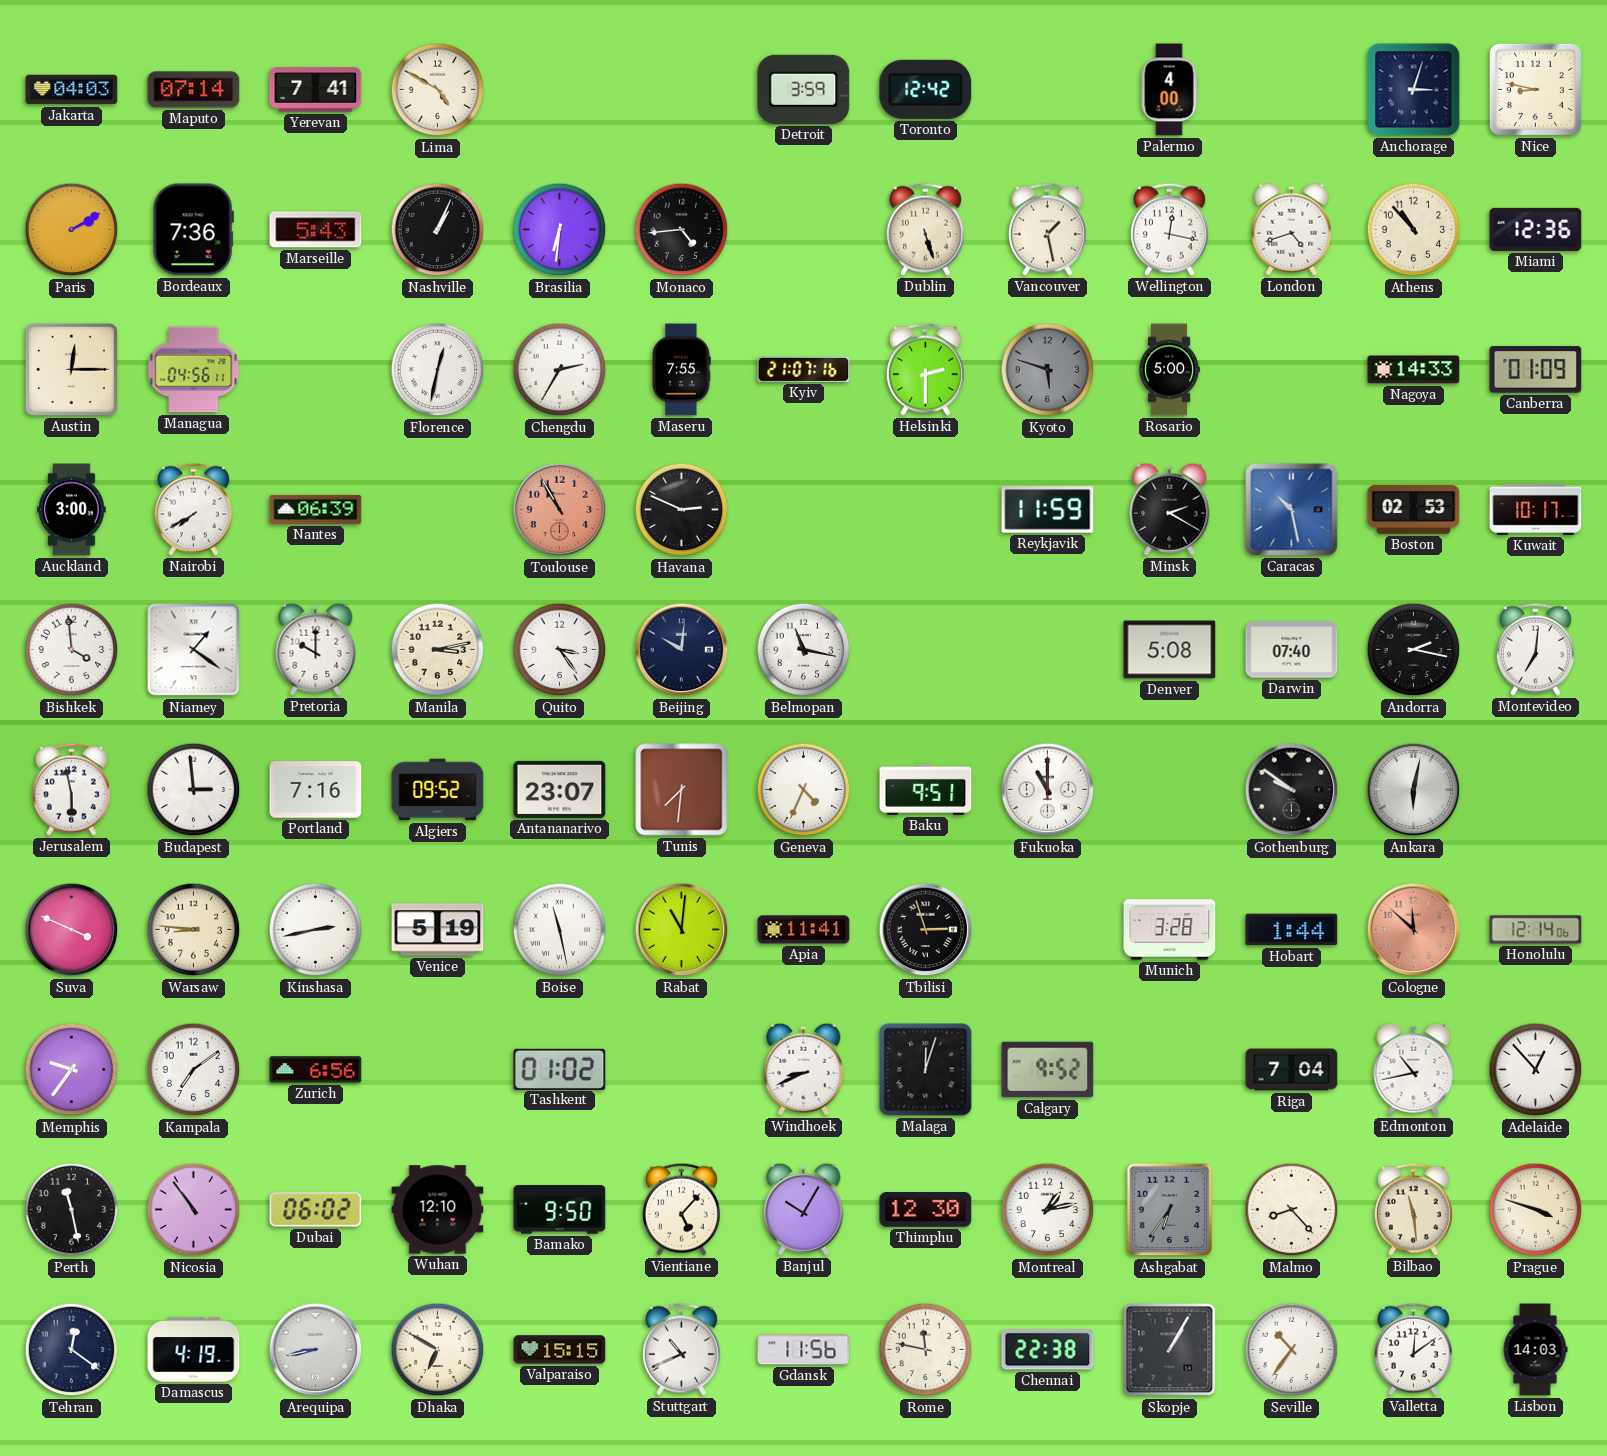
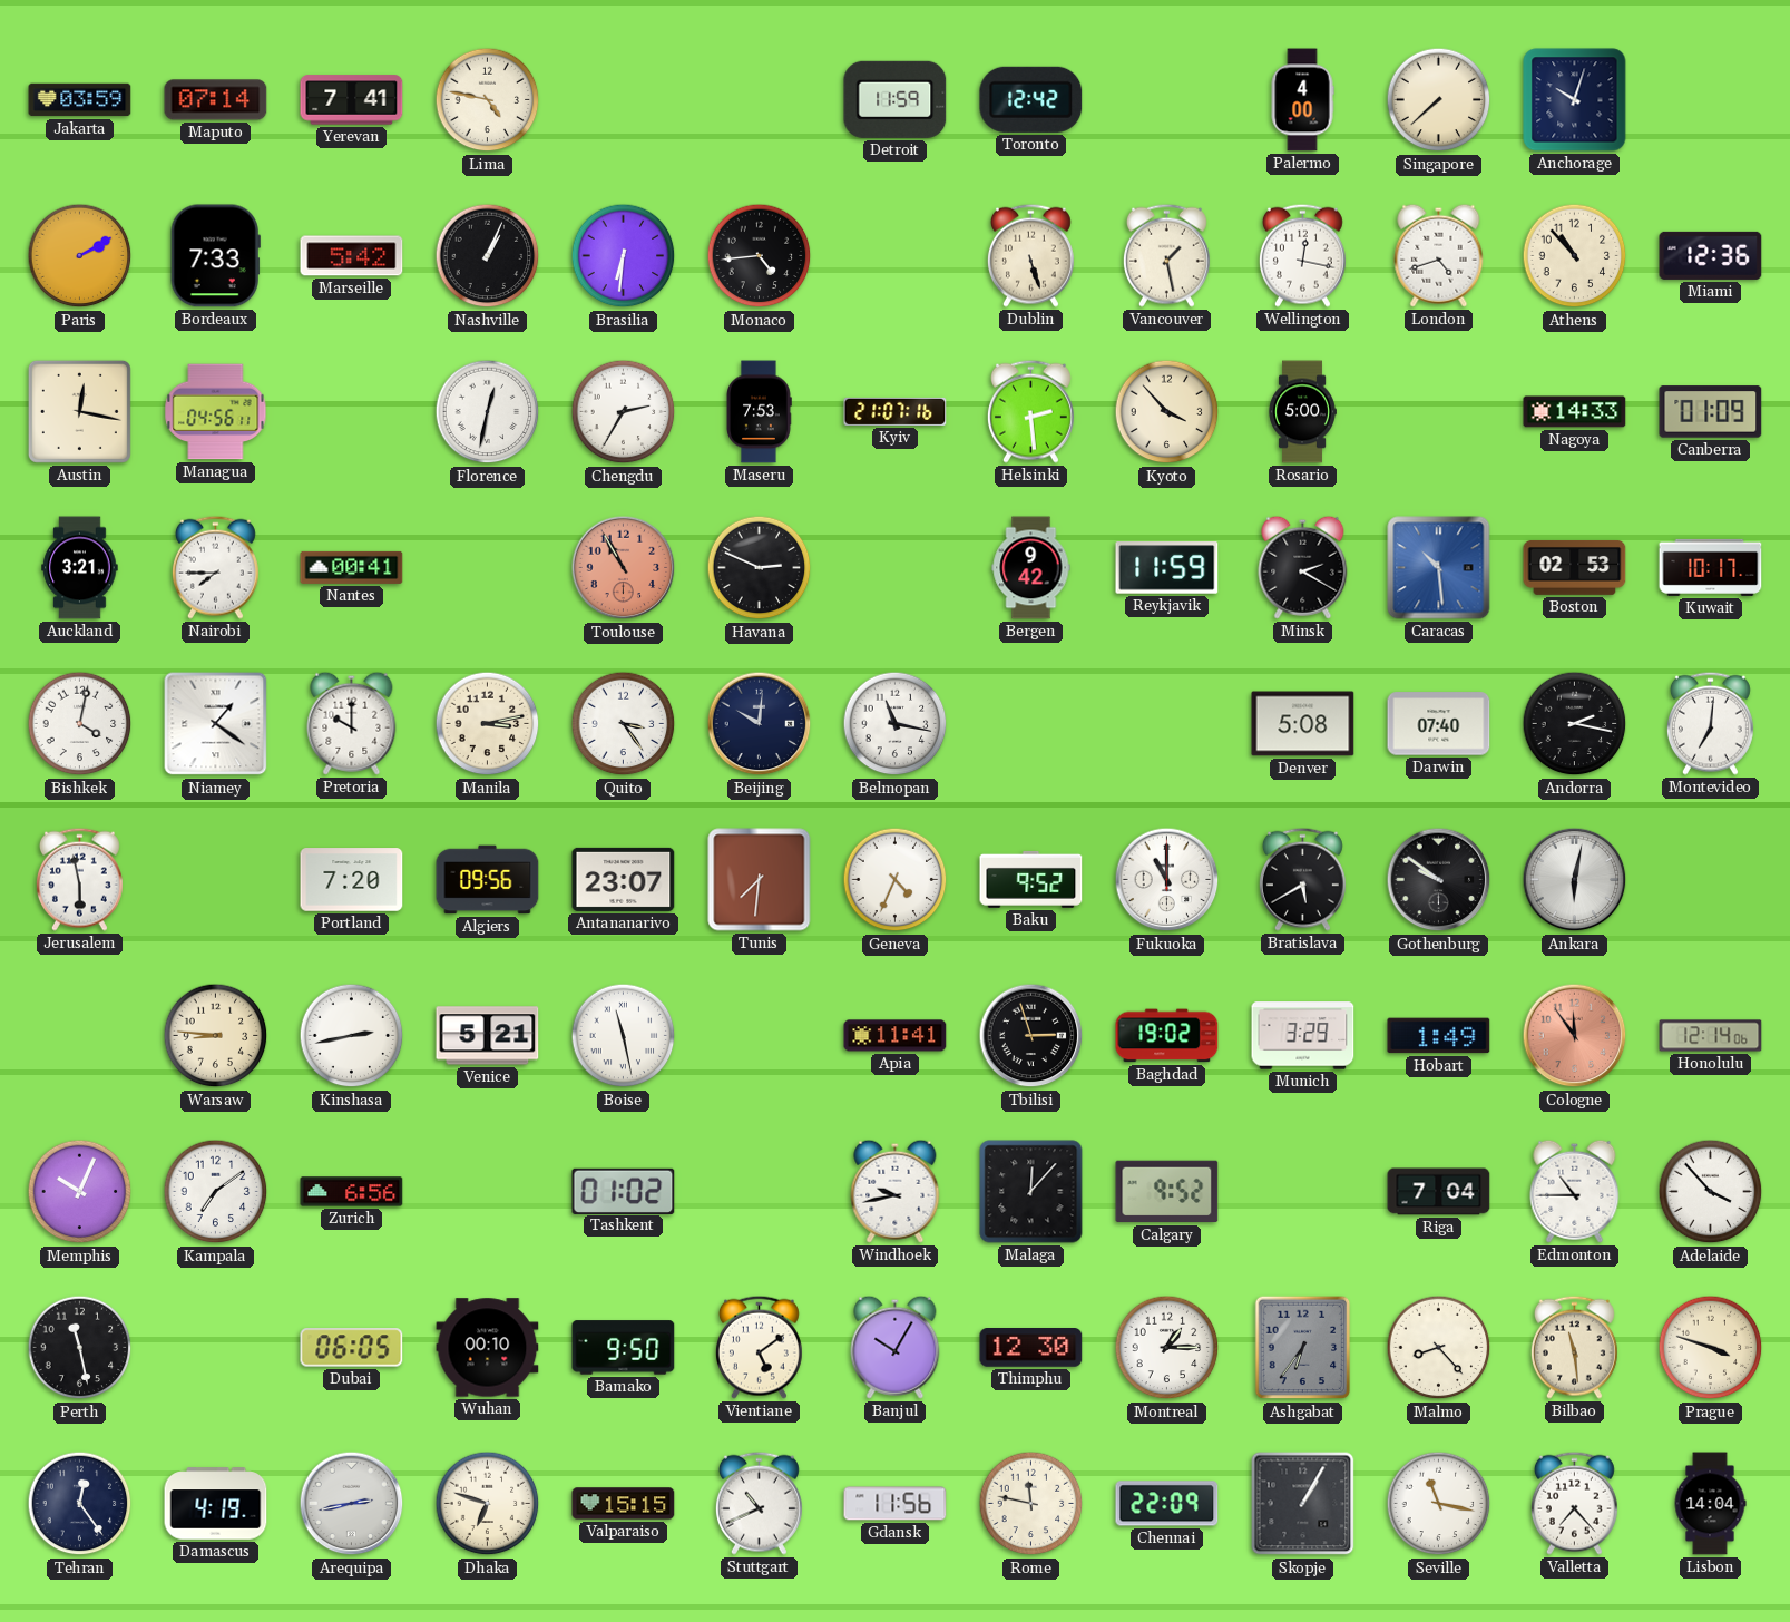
Jakarta: 04:03 -> 03:59
Lima: 4:50 -> 4:47
Detroit: 3:59 -> 11:59
Singapore: none -> 7:38
Anchorage: 3:03 -> 10:03
Nice: 8:47 -> none
Bordeaux: 7:36 -> 7:33
Marseille: 5:43 -> 5:42
Austin: 12:15 -> 12:17
Maseru: 7:55 -> 7:53
Helsinki: 2:30 -> 2:29
Kyoto: 5:48 -> 3:53
Kyoto dial: grey -> cream
Auckland: 3:00 -> 3:21
Nairobi: 7:40 -> 7:45
Nantes: 06:39 -> 00:41
Bergen: none -> 9:42
Caracas: 10:28 -> 10:29
Bishkek: 3:59 -> 4:02
Budapest: 2:59 -> none
Portland: 7:16 -> 7:20
Algiers: 09:52 -> 09:56
Baku: 9:51 -> 9:52
Bratislava: none -> 5:40
Suva: 3:49 -> none
Venice: 5:19 -> 5:21
Rabat: 11:01 -> none
Baghdad: none -> 19:02
Munich: 3:28 -> 3:29
Hobart: 1:44 -> 1:49
Cologne: 11:52 -> 11:54
Memphis: 9:36 -> 10:04
Windhoek: 8:41 -> 9:43
Malaga: 12:03 -> 12:07
Edmonton: 10:43 -> 10:45
Adelaide: 12:53 -> 3:53
Nicosia: 10:54 -> none
Dubai: 06:02 -> 06:05
Wuhan: 12:10 -> 00:10
Vientiane: 5:07 -> 5:09
Montreal: 1:13 -> 1:15
Tehran: 12:21 -> 12:24
Arequipa: 8:43 -> 2:43
Dhaka: 6:50 -> 6:48
Chennai: 22:38 -> 22:09
Seville: 10:36 -> 11:17
Valletta: 12:09 -> 7:23
Lisbon: 14:03 -> 14:04
